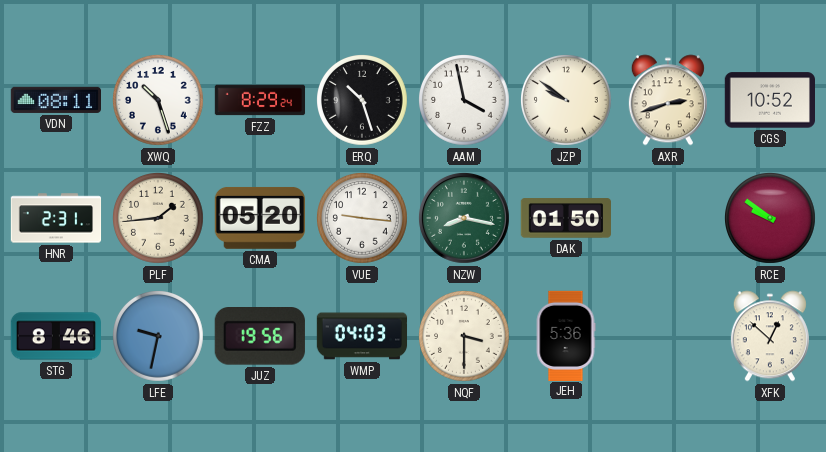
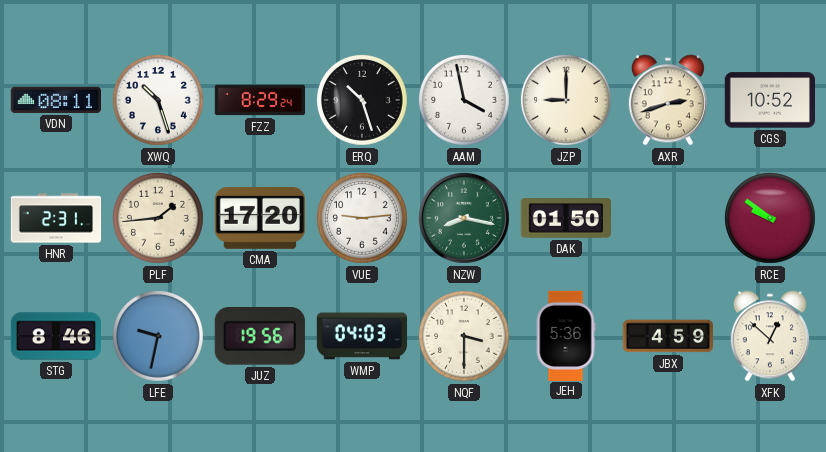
JZP: 9:51 -> 9:00
CMA: 05:20 -> 17:20
VUE: 9:16 -> 9:14
JBX: none -> 4:59
